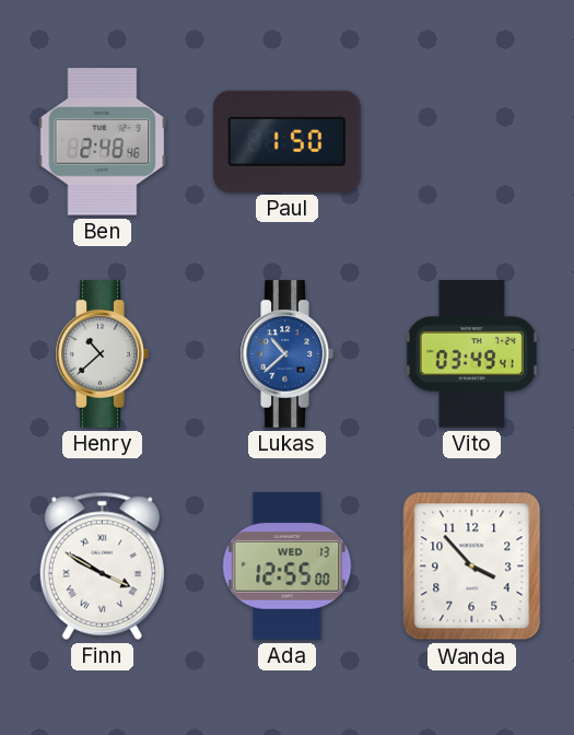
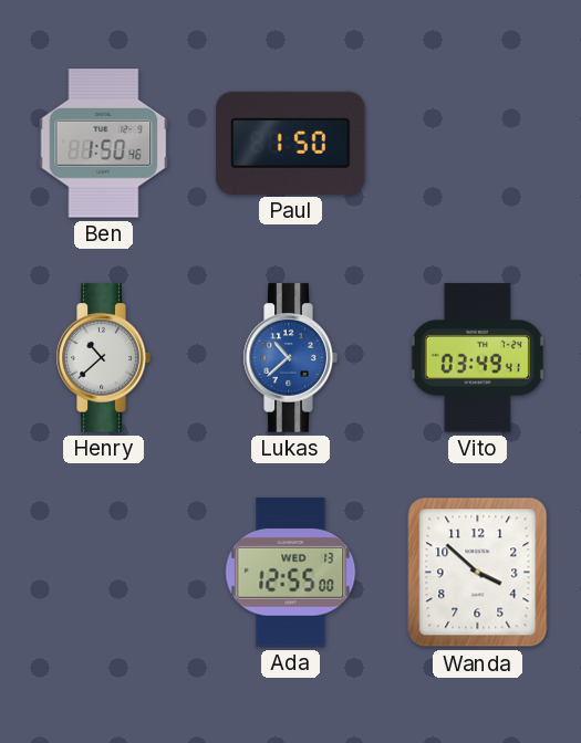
Ben: 2:48 -> 1:50
Finn: 3:50 -> none
Wanda: 3:53 -> 3:52
